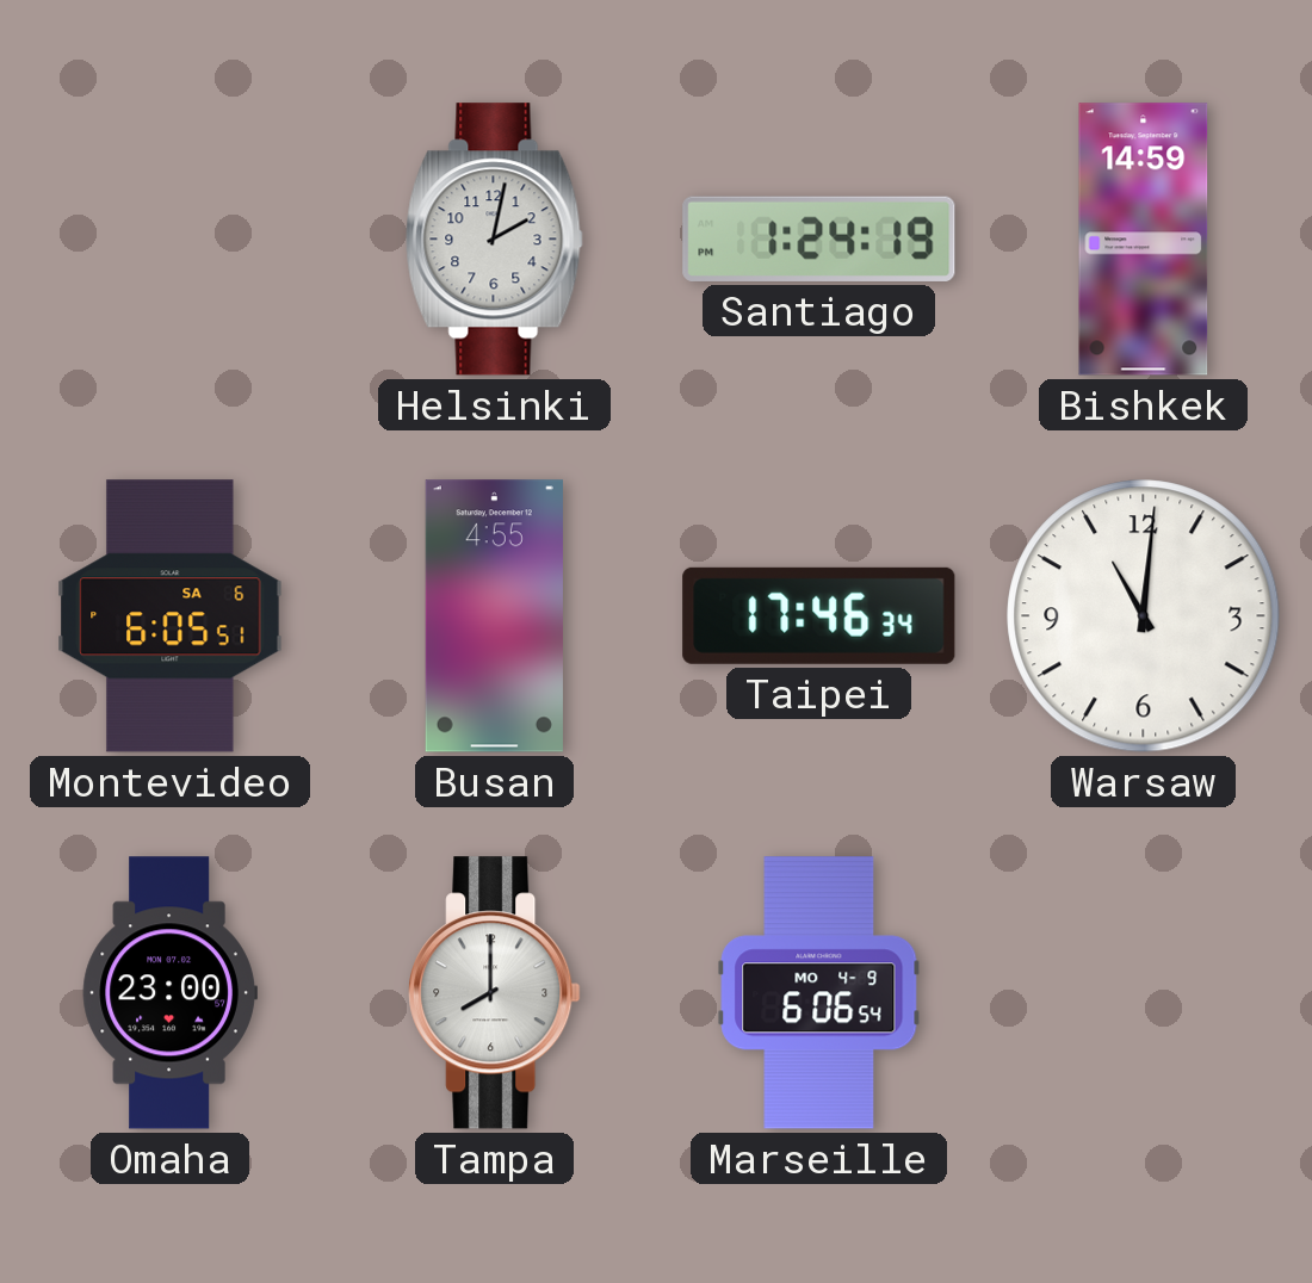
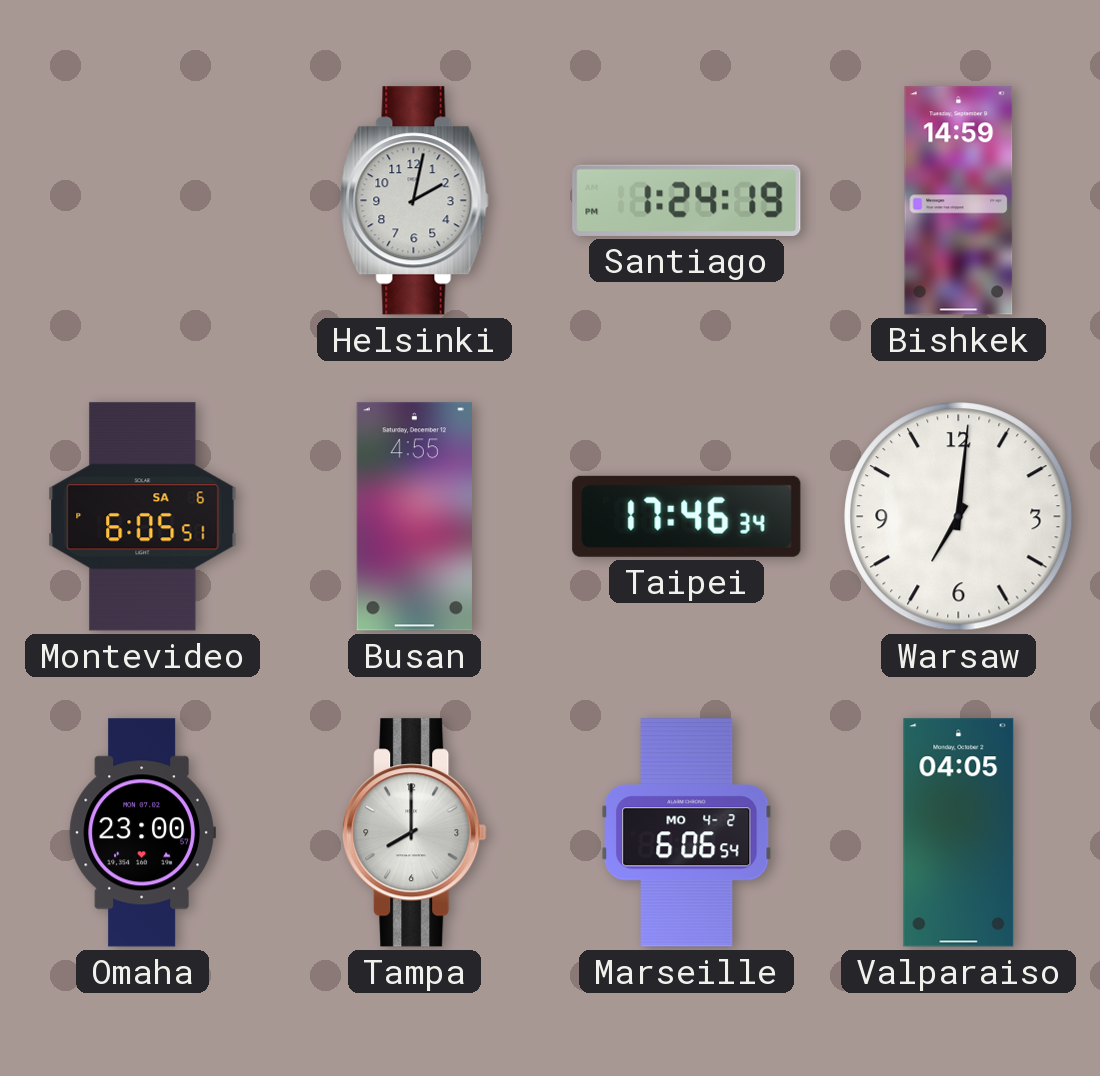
Warsaw: 11:01 -> 7:01
Marseille date: MO 4-9 -> MO 4-2
Valparaiso: none -> 04:05
